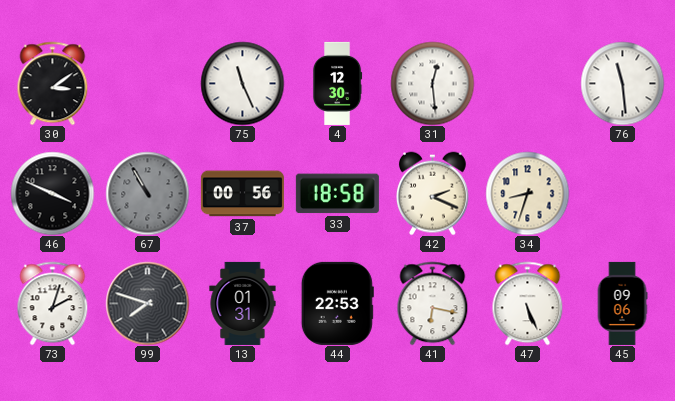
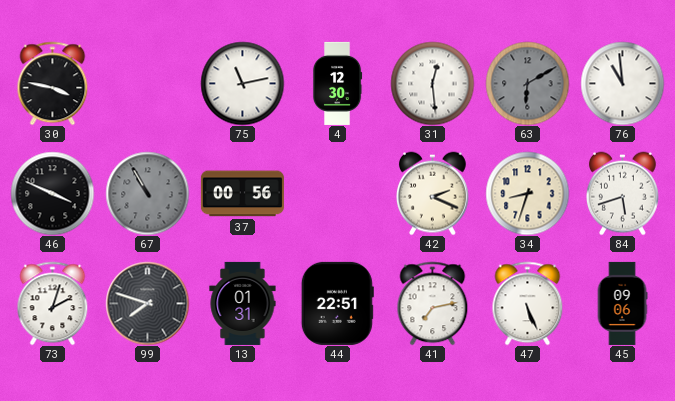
30: 3:09 -> 3:47
75: 11:26 -> 11:13
63: none -> 6:10
76: 11:29 -> 10:59
33: 18:58 -> none
84: none -> 5:42
44: 22:53 -> 22:51
41: 6:17 -> 7:13
